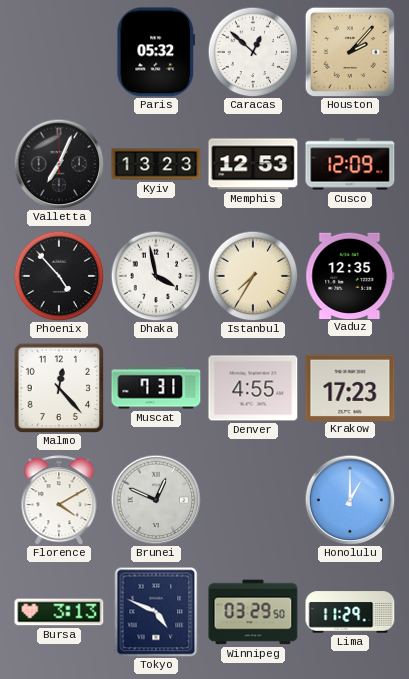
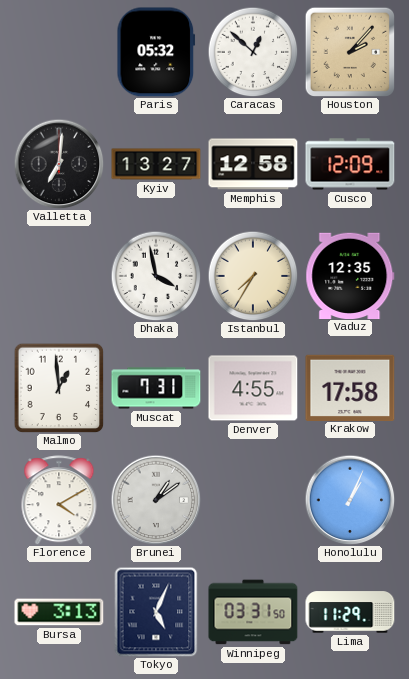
Valletta: 7:04 -> 7:01
Kyiv: 13:23 -> 13:27
Memphis: 12:53 -> 12:58
Phoenix: 4:53 -> none
Malmo: 12:23 -> 12:59
Krakow: 17:23 -> 17:58
Brunei: 12:49 -> 1:09
Honolulu: 1:00 -> 1:04
Tokyo: 4:49 -> 5:04
Winnipeg: 03:29 -> 03:31
